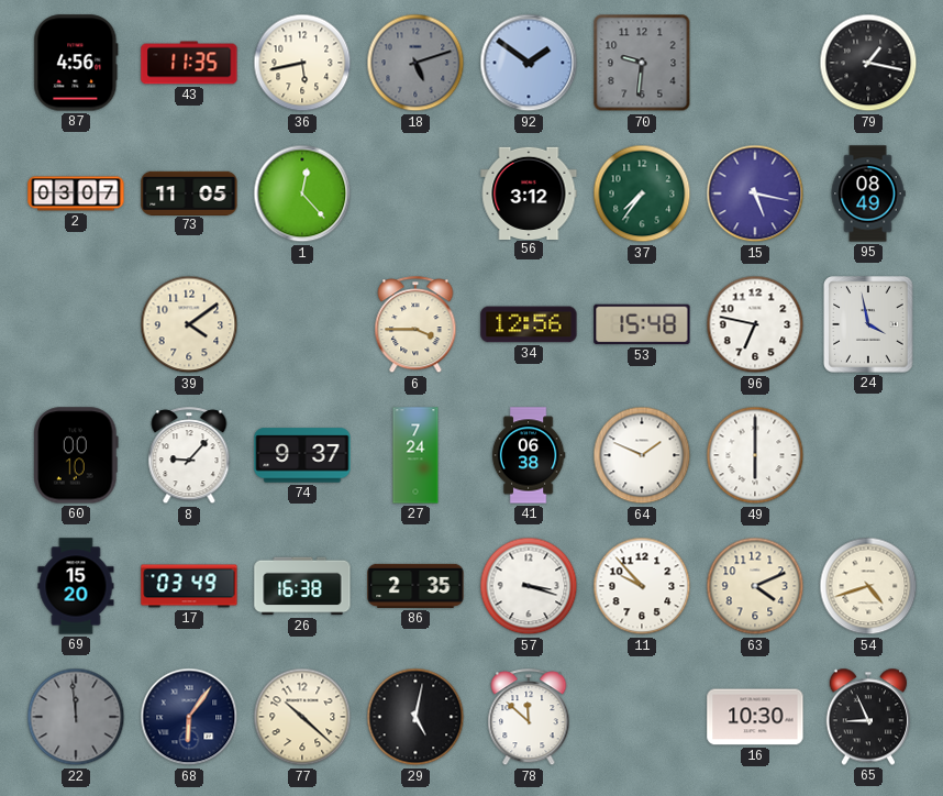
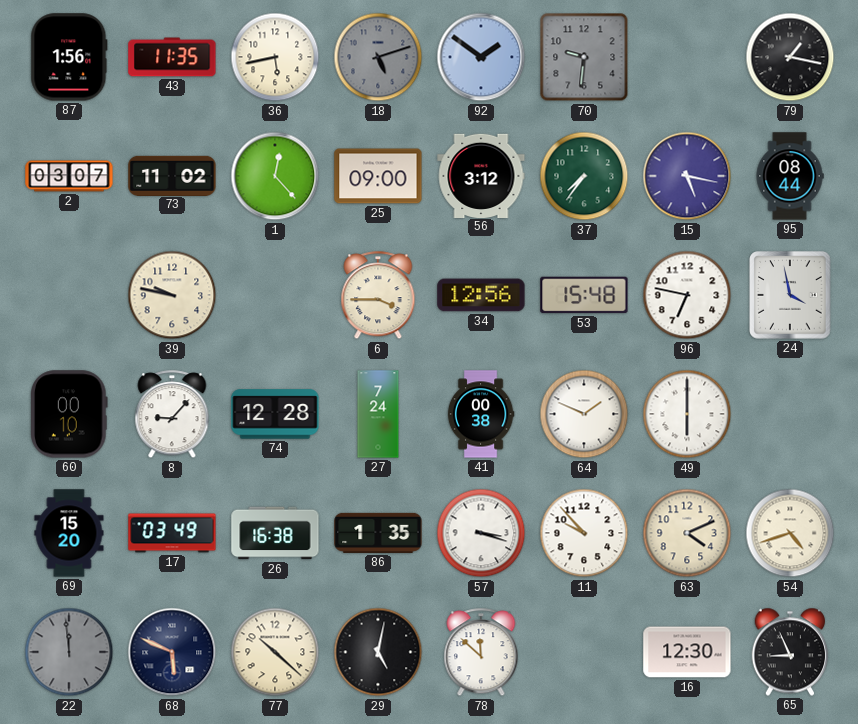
87: 4:56 -> 1:56
73: 11:05 -> 11:02
25: none -> 09:00
95: 08:49 -> 08:44
39: 4:09 -> 9:47
74: 9:37 -> 12:28
41: 06:38 -> 00:38
86: 2:35 -> 1:35
68: 6:06 -> 5:49
16: 10:30 -> 12:30
